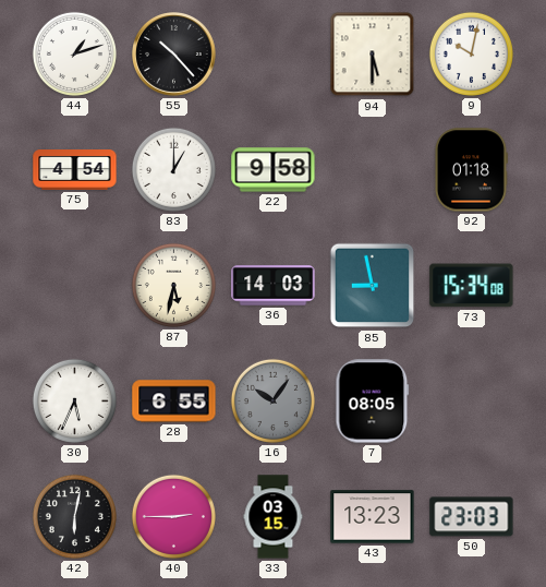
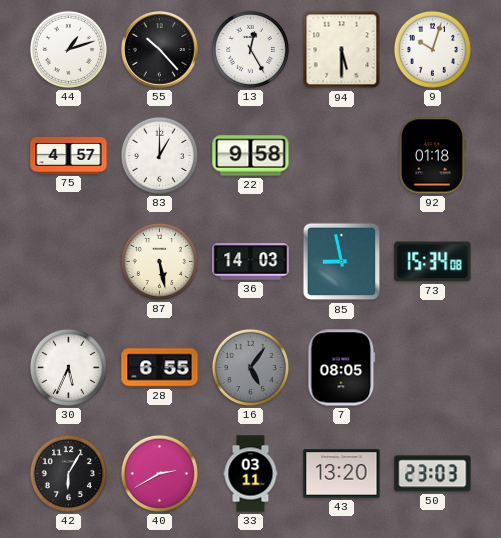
13: none -> 12:25
9: 10:02 -> 10:03
75: 4:54 -> 4:57
87: 5:32 -> 5:28
16: 10:06 -> 5:06
42: 6:02 -> 6:05
40: 2:45 -> 2:40
33: 03:15 -> 03:11
43: 13:23 -> 13:20
